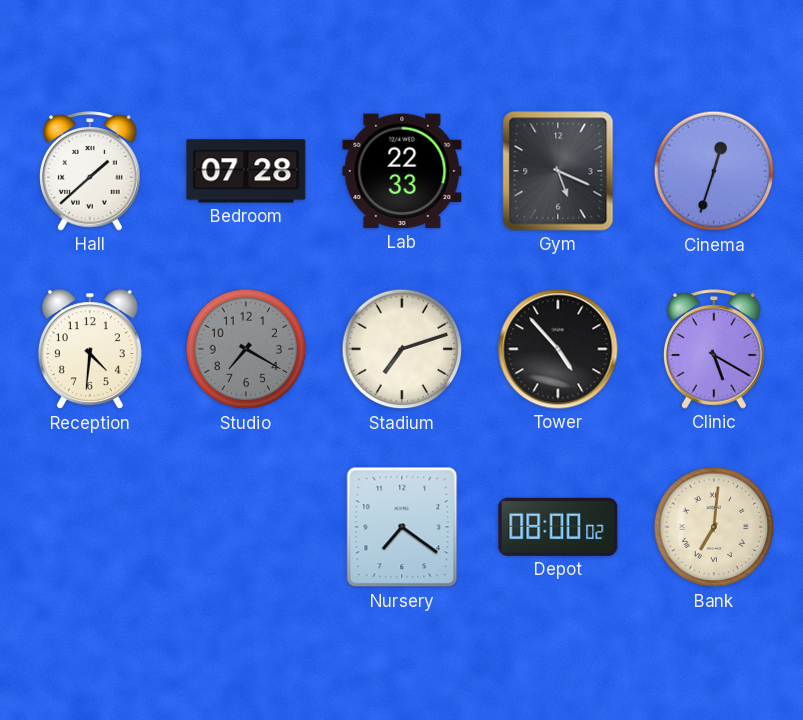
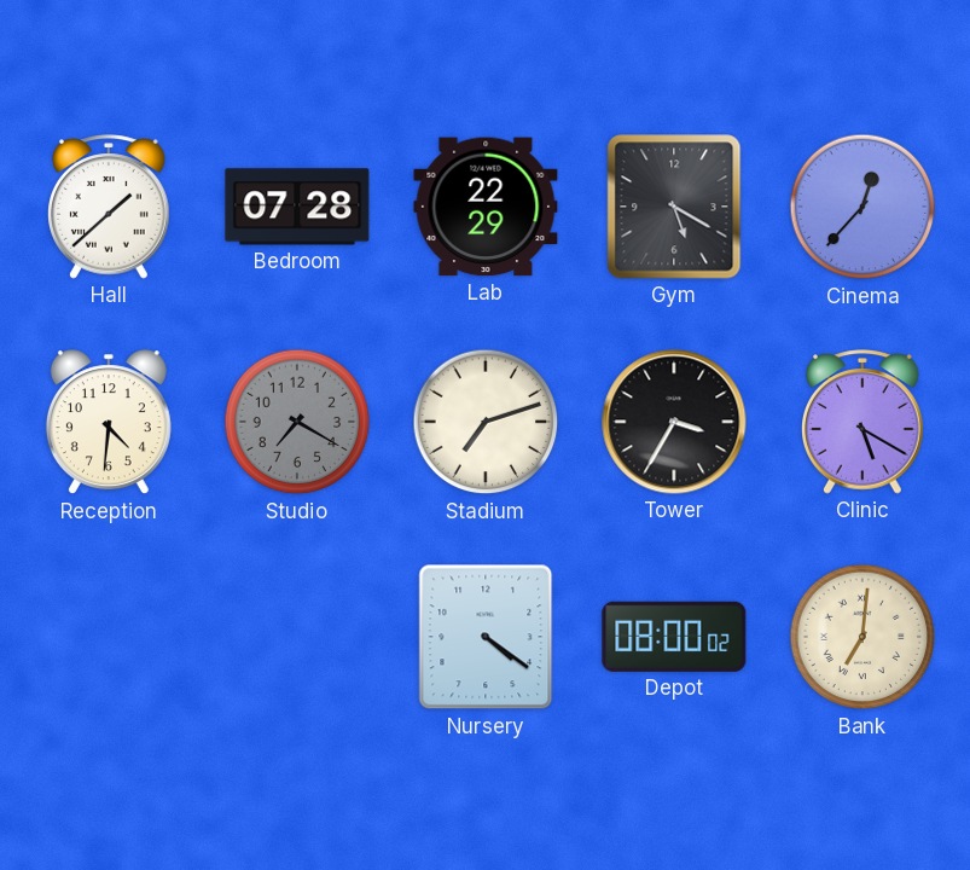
Lab: 22:33 -> 22:29
Gym: 5:19 -> 5:20
Cinema: 12:33 -> 12:37
Tower: 4:53 -> 3:35
Nursery: 7:21 -> 4:21
